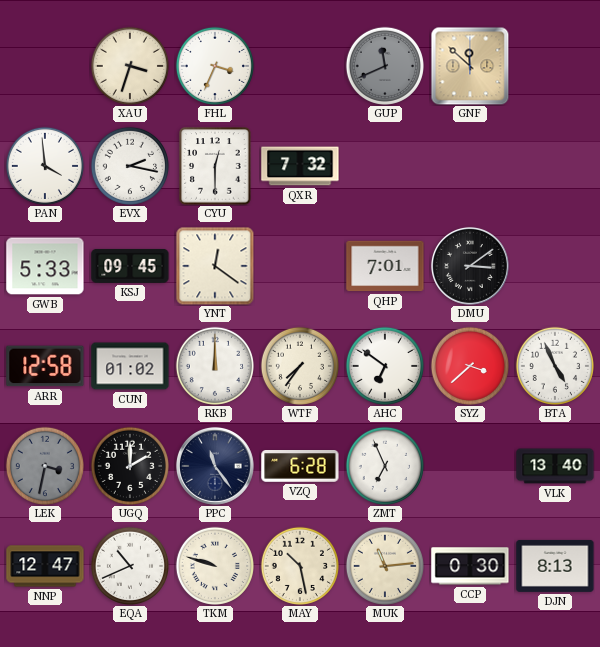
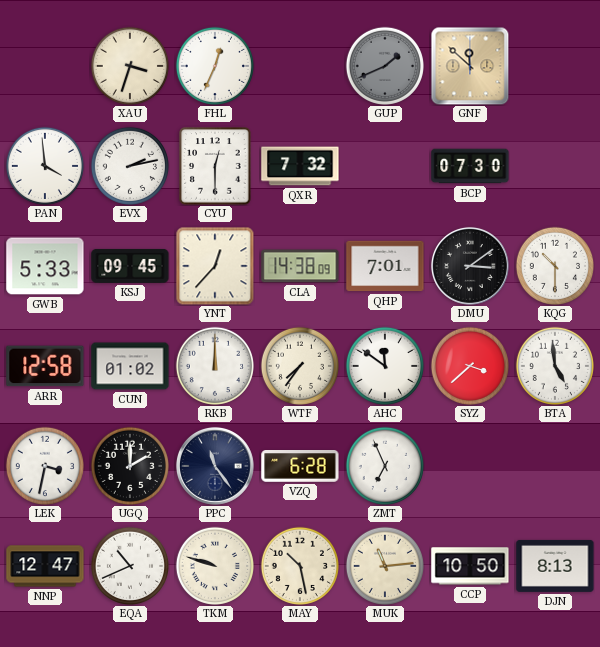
FHL: 3:34 -> 12:34
GUP: 11:41 -> 1:41
EVX: 2:17 -> 2:13
BCP: none -> 07:30
YNT: 12:21 -> 12:37
CLA: none -> 14:38
KQG: none -> 10:30
AHC: 6:51 -> 11:51
BTA: 4:56 -> 4:59
LEK dial: grey -> white
VLK: 13:40 -> none
CCP: 0:30 -> 10:50
